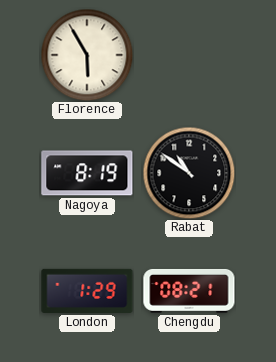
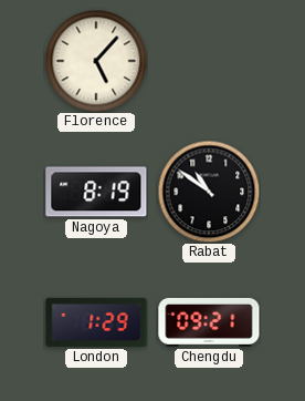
Florence: 5:55 -> 5:07
Chengdu: 08:21 -> 09:21
